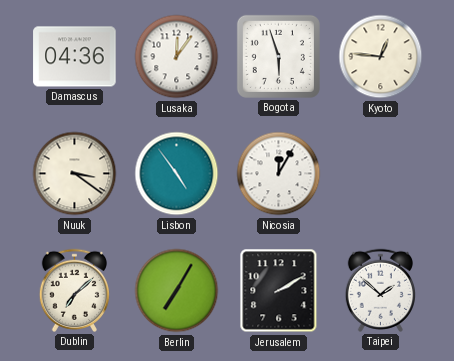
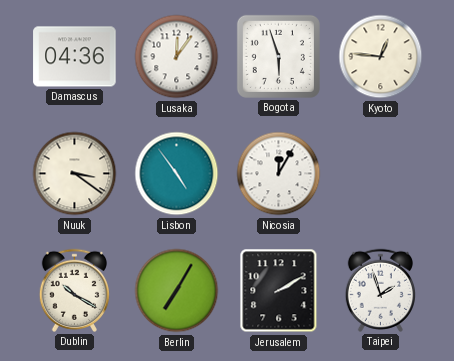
Dublin: 7:08 -> 10:20
Taipei: 1:52 -> 1:57
